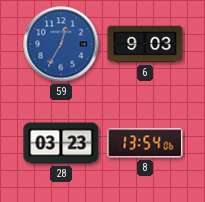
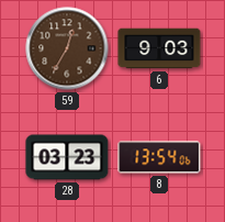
59 dial: blue -> brown
